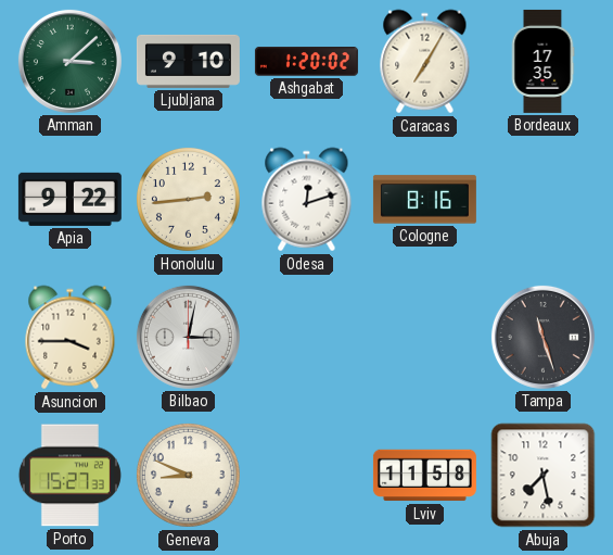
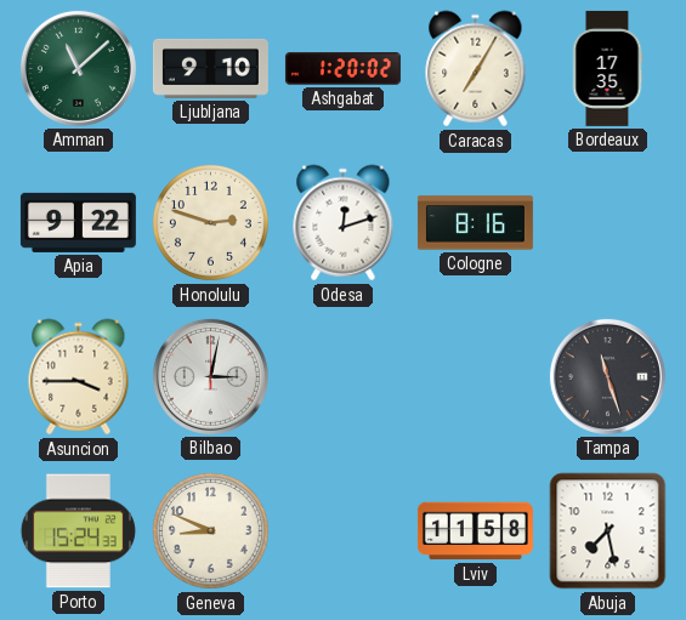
Amman: 3:08 -> 11:08
Honolulu: 2:44 -> 2:48
Porto: 15:27 -> 15:24
